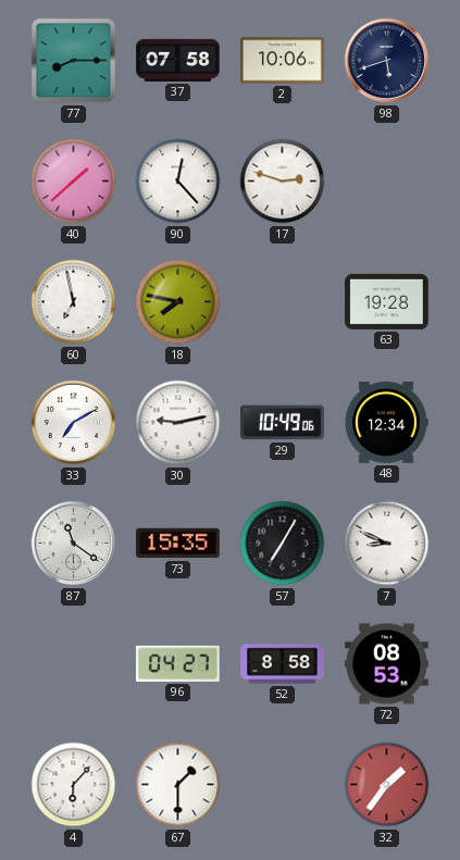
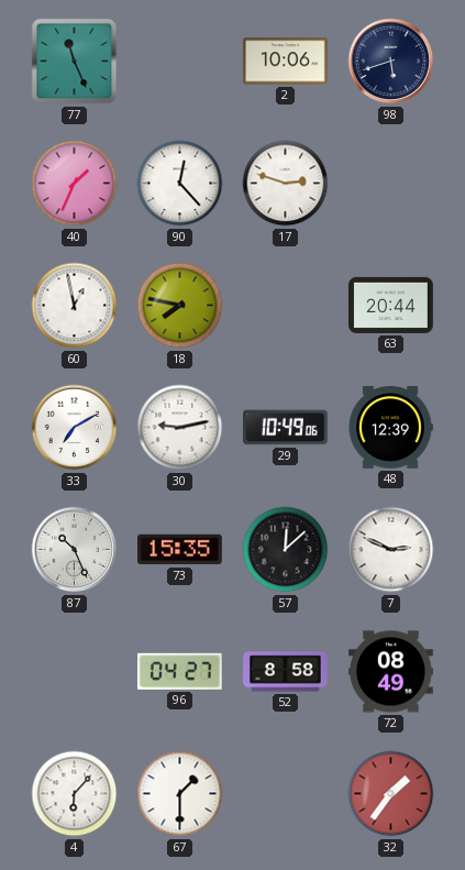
77: 8:15 -> 11:26
37: 07:58 -> none
40: 1:38 -> 1:34
60: 6:58 -> 12:58
63: 19:28 -> 20:44
48: 12:34 -> 12:39
87: 11:21 -> 10:26
57: 7:05 -> 12:08
7: 8:49 -> 2:49
72: 08:53 -> 08:49
